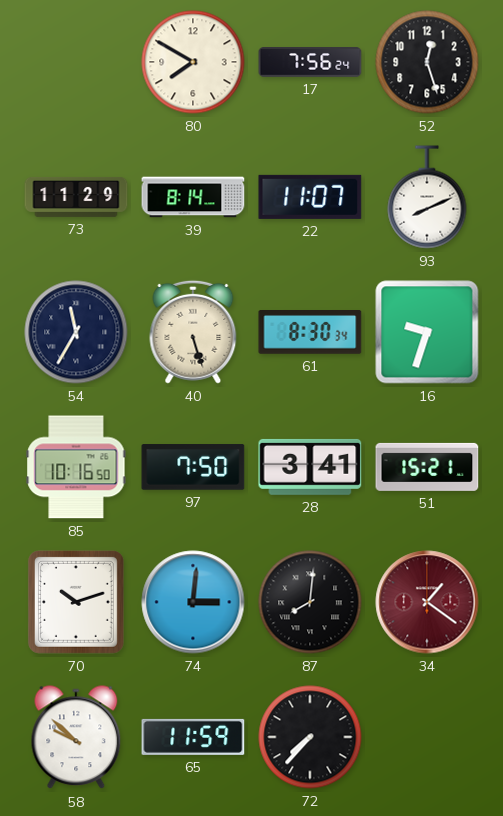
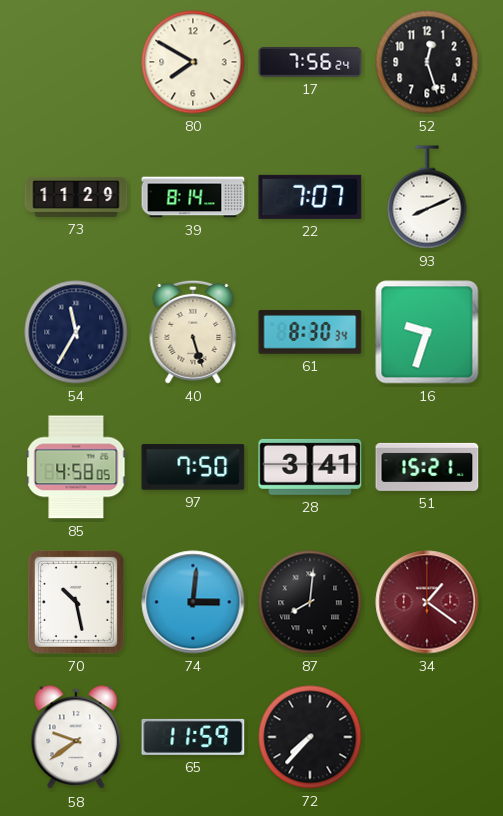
22: 11:07 -> 7:07
85: 10:16 -> 4:58
70: 10:12 -> 10:28
58: 9:52 -> 9:39
